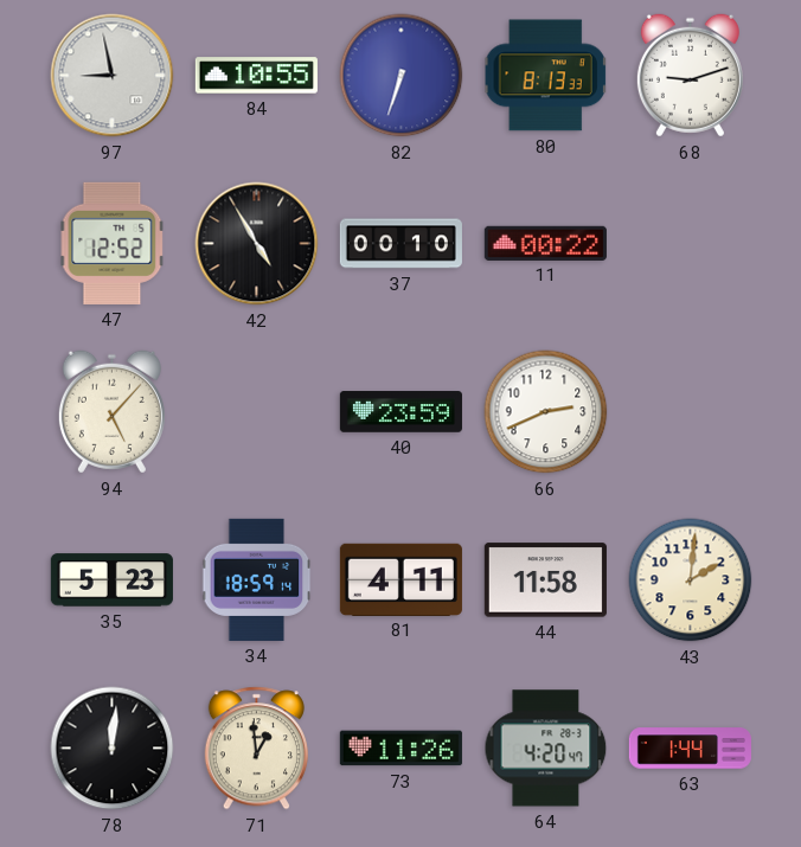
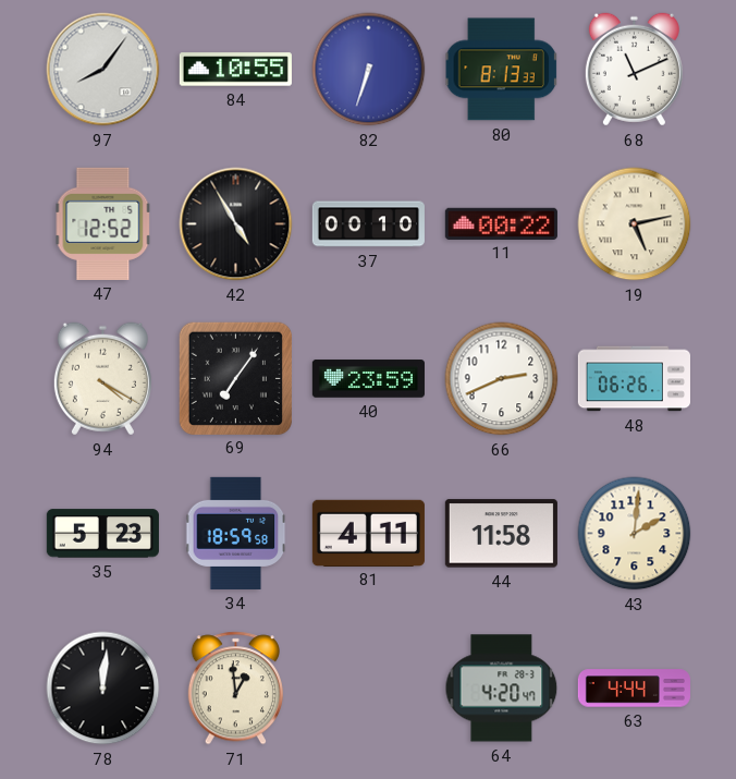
97: 8:58 -> 8:06
68: 9:12 -> 11:11
19: none -> 5:13
94: 5:07 -> 4:20
69: none -> 7:06
48: none -> 06:26
34: 18:59:14 -> 18:59:58
73: 11:26 -> none
63: 1:44 -> 4:44
